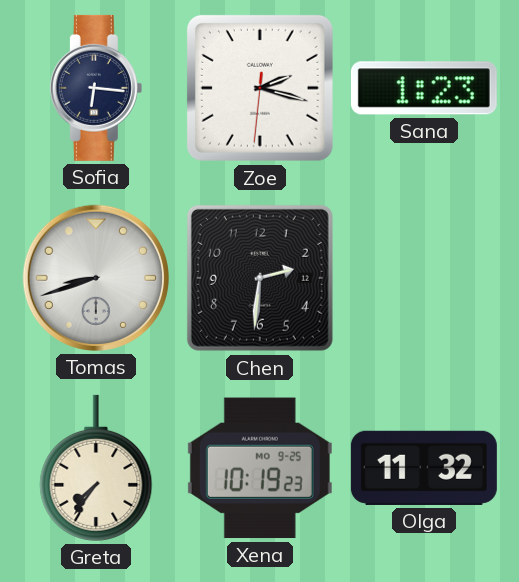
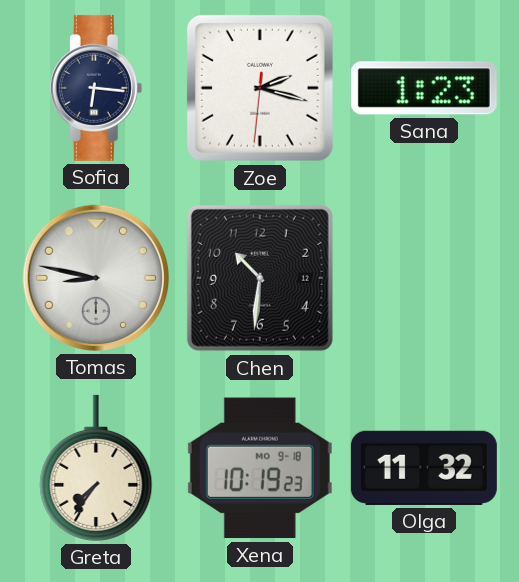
Tomas: 8:42 -> 8:47
Chen: 2:31 -> 10:31
Xena date: MO 9-25 -> MO 9-18
